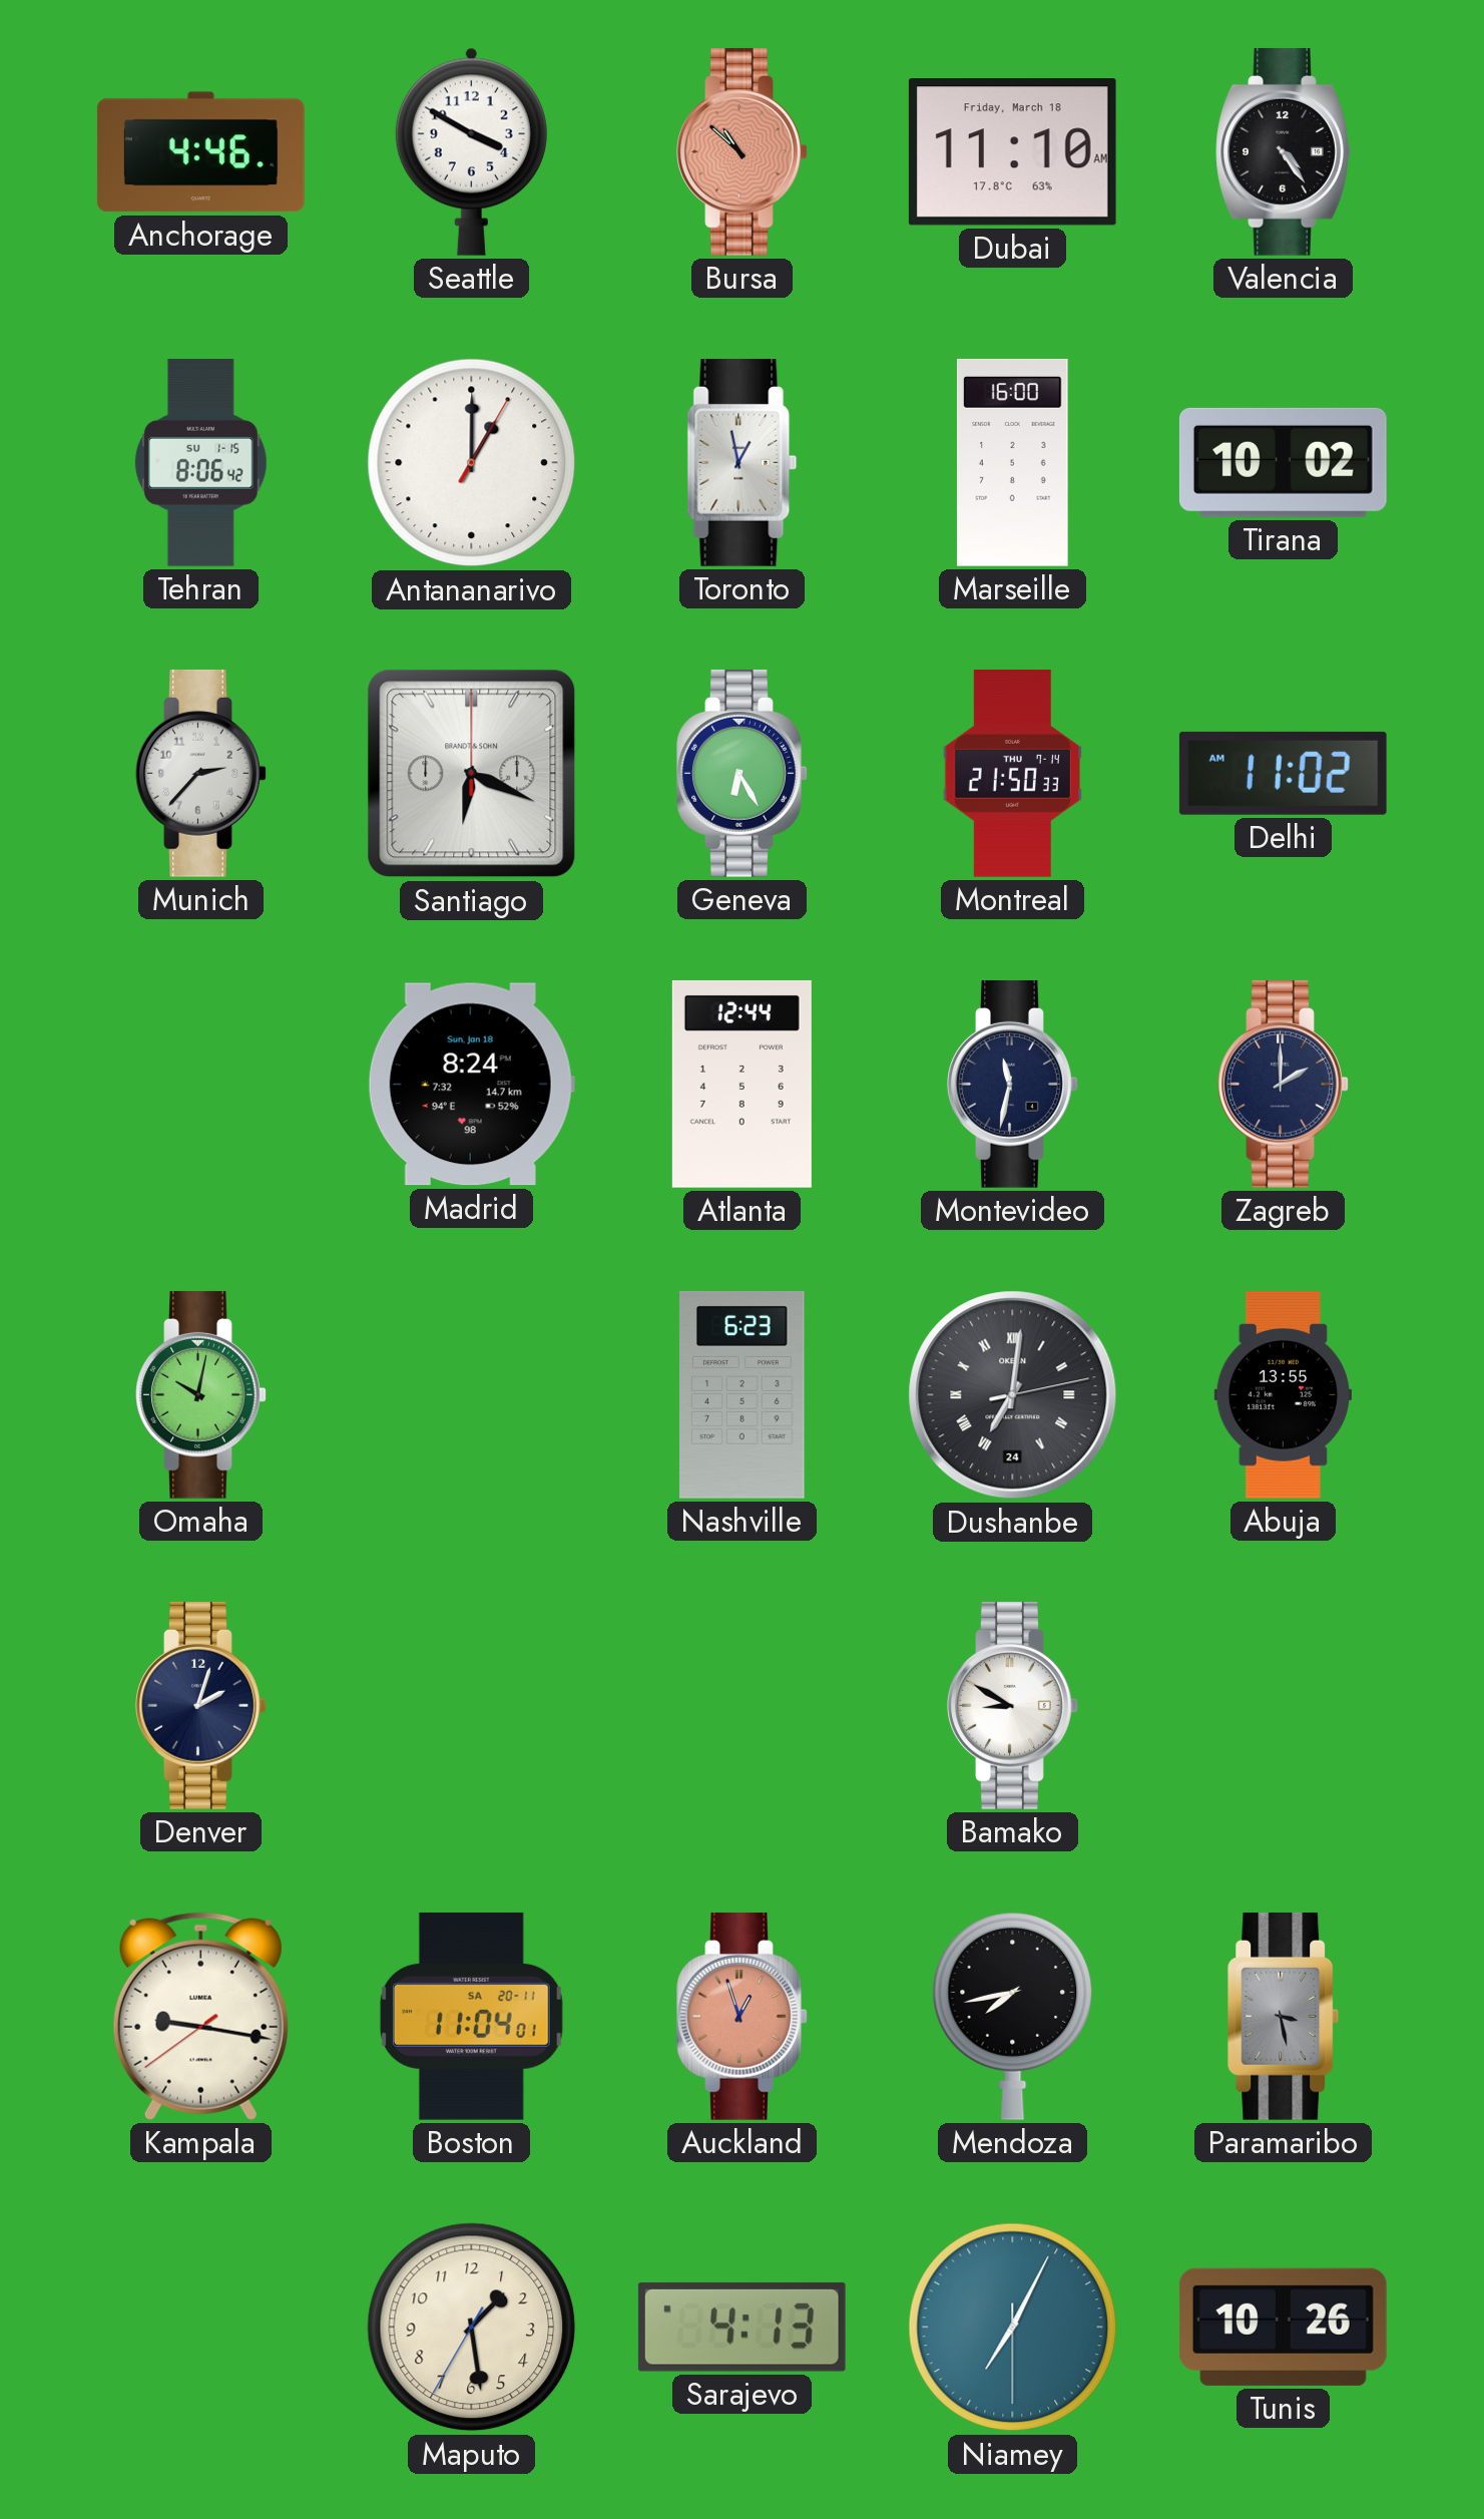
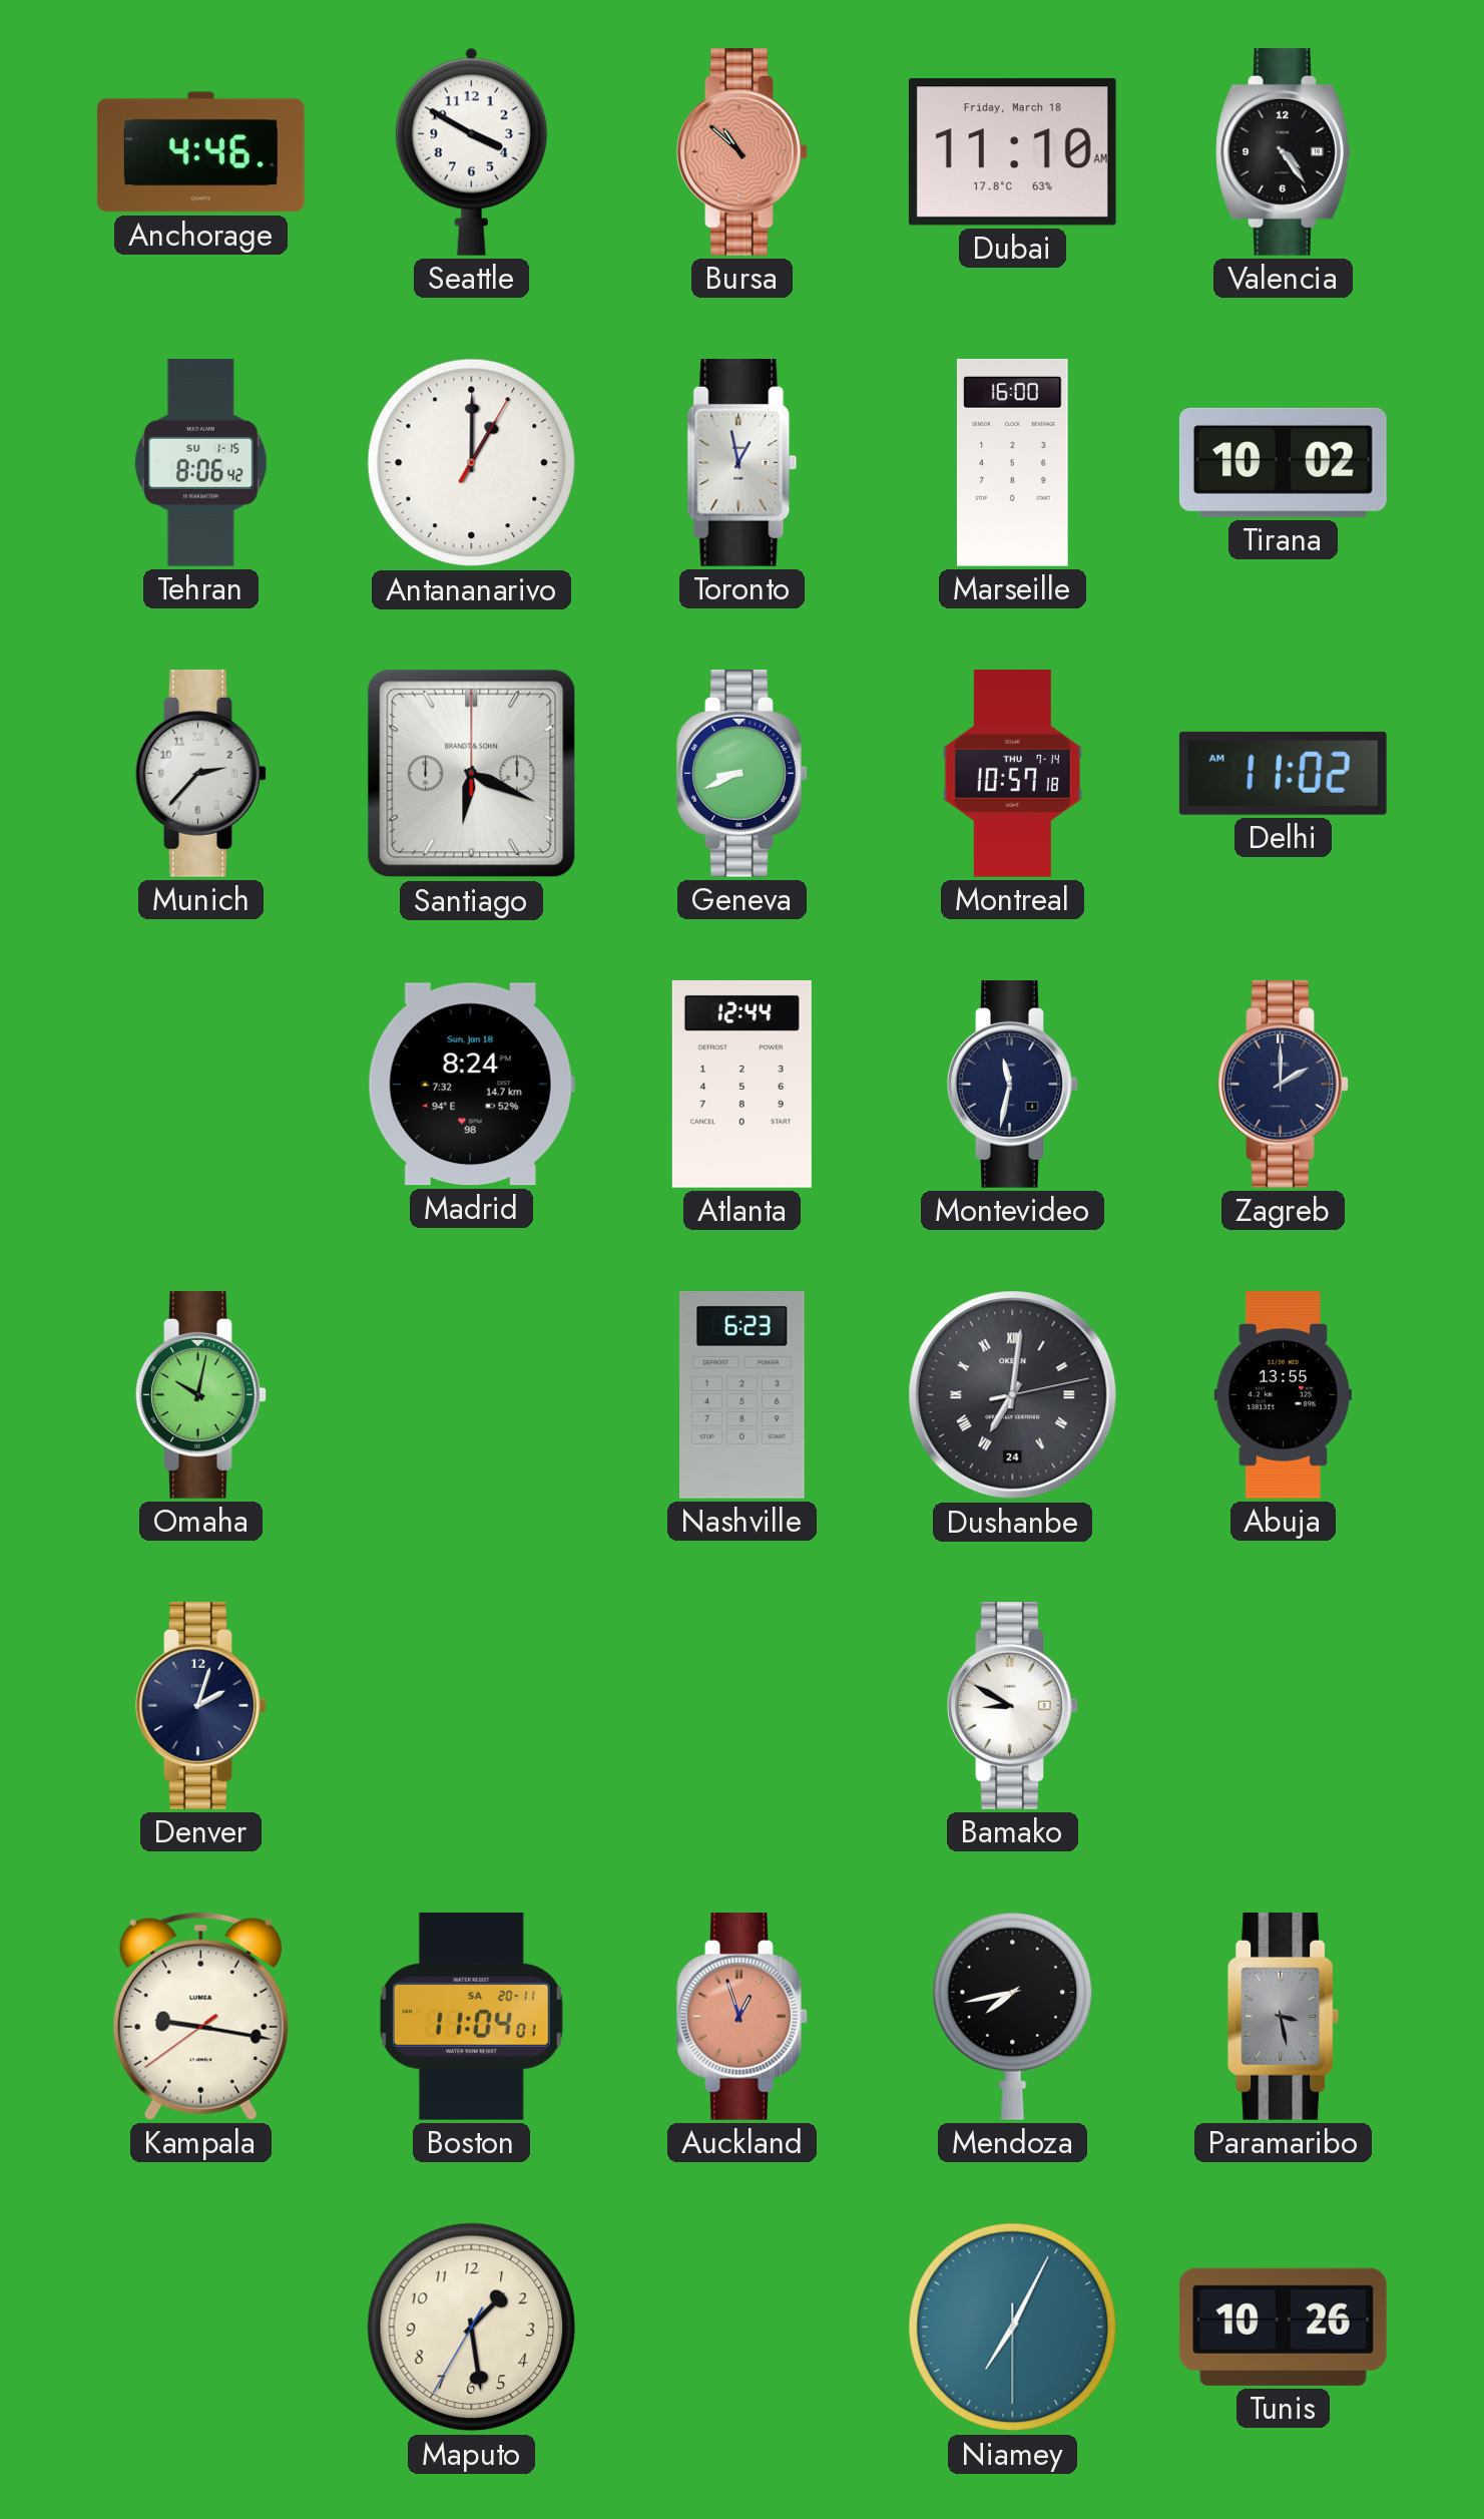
Geneva: 6:25 -> 8:41
Montreal: 21:50 -> 10:57
Sarajevo: 4:13 -> none
